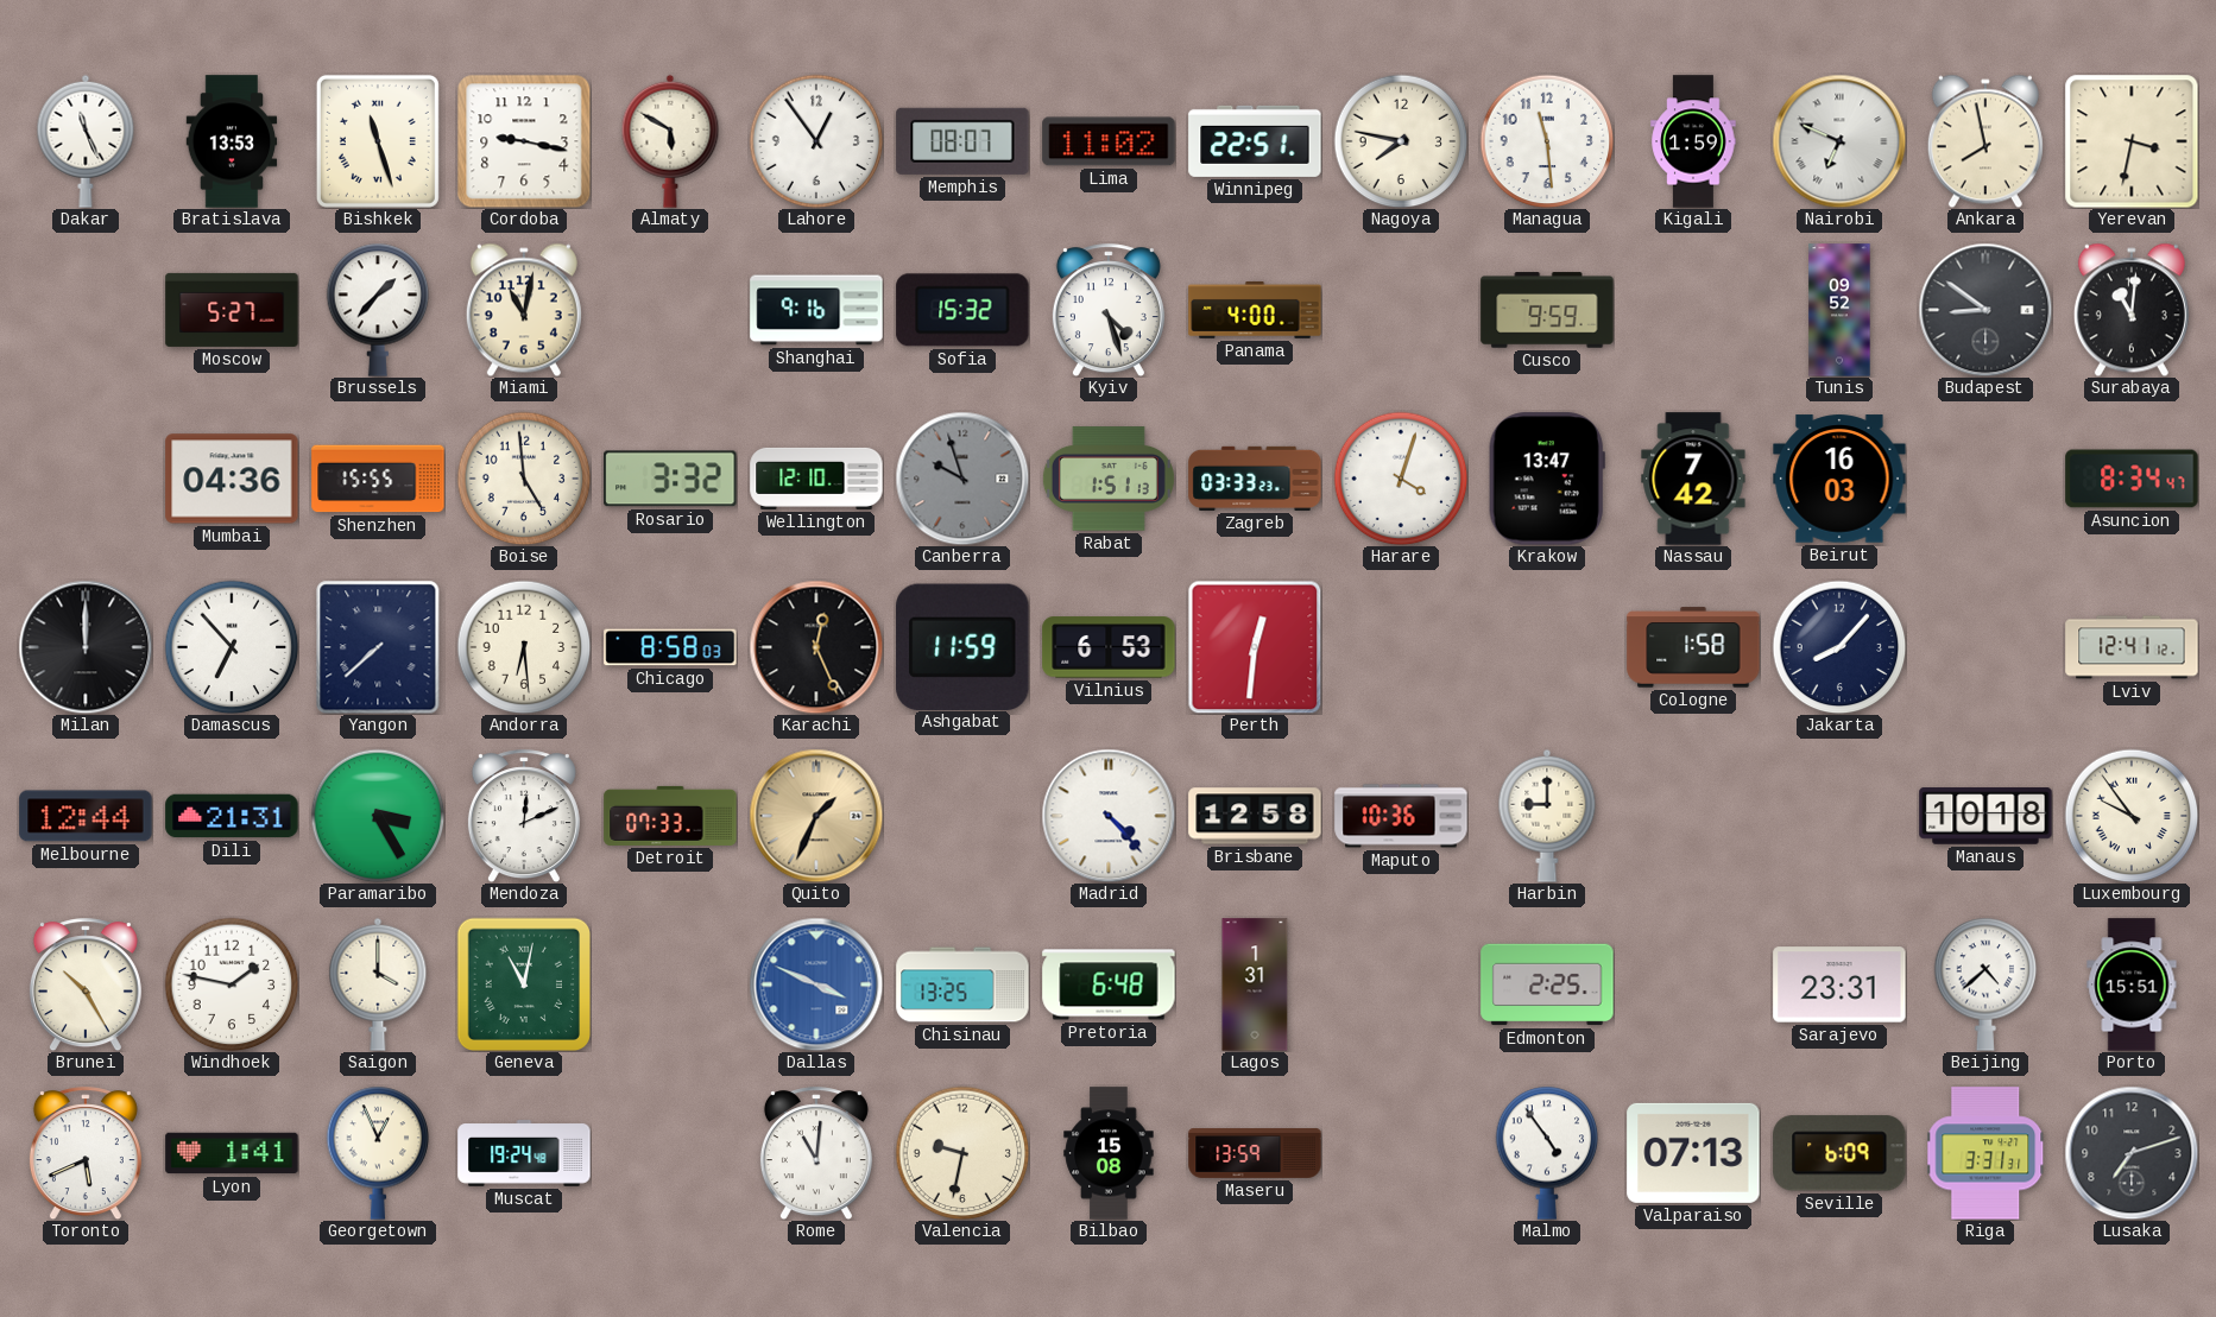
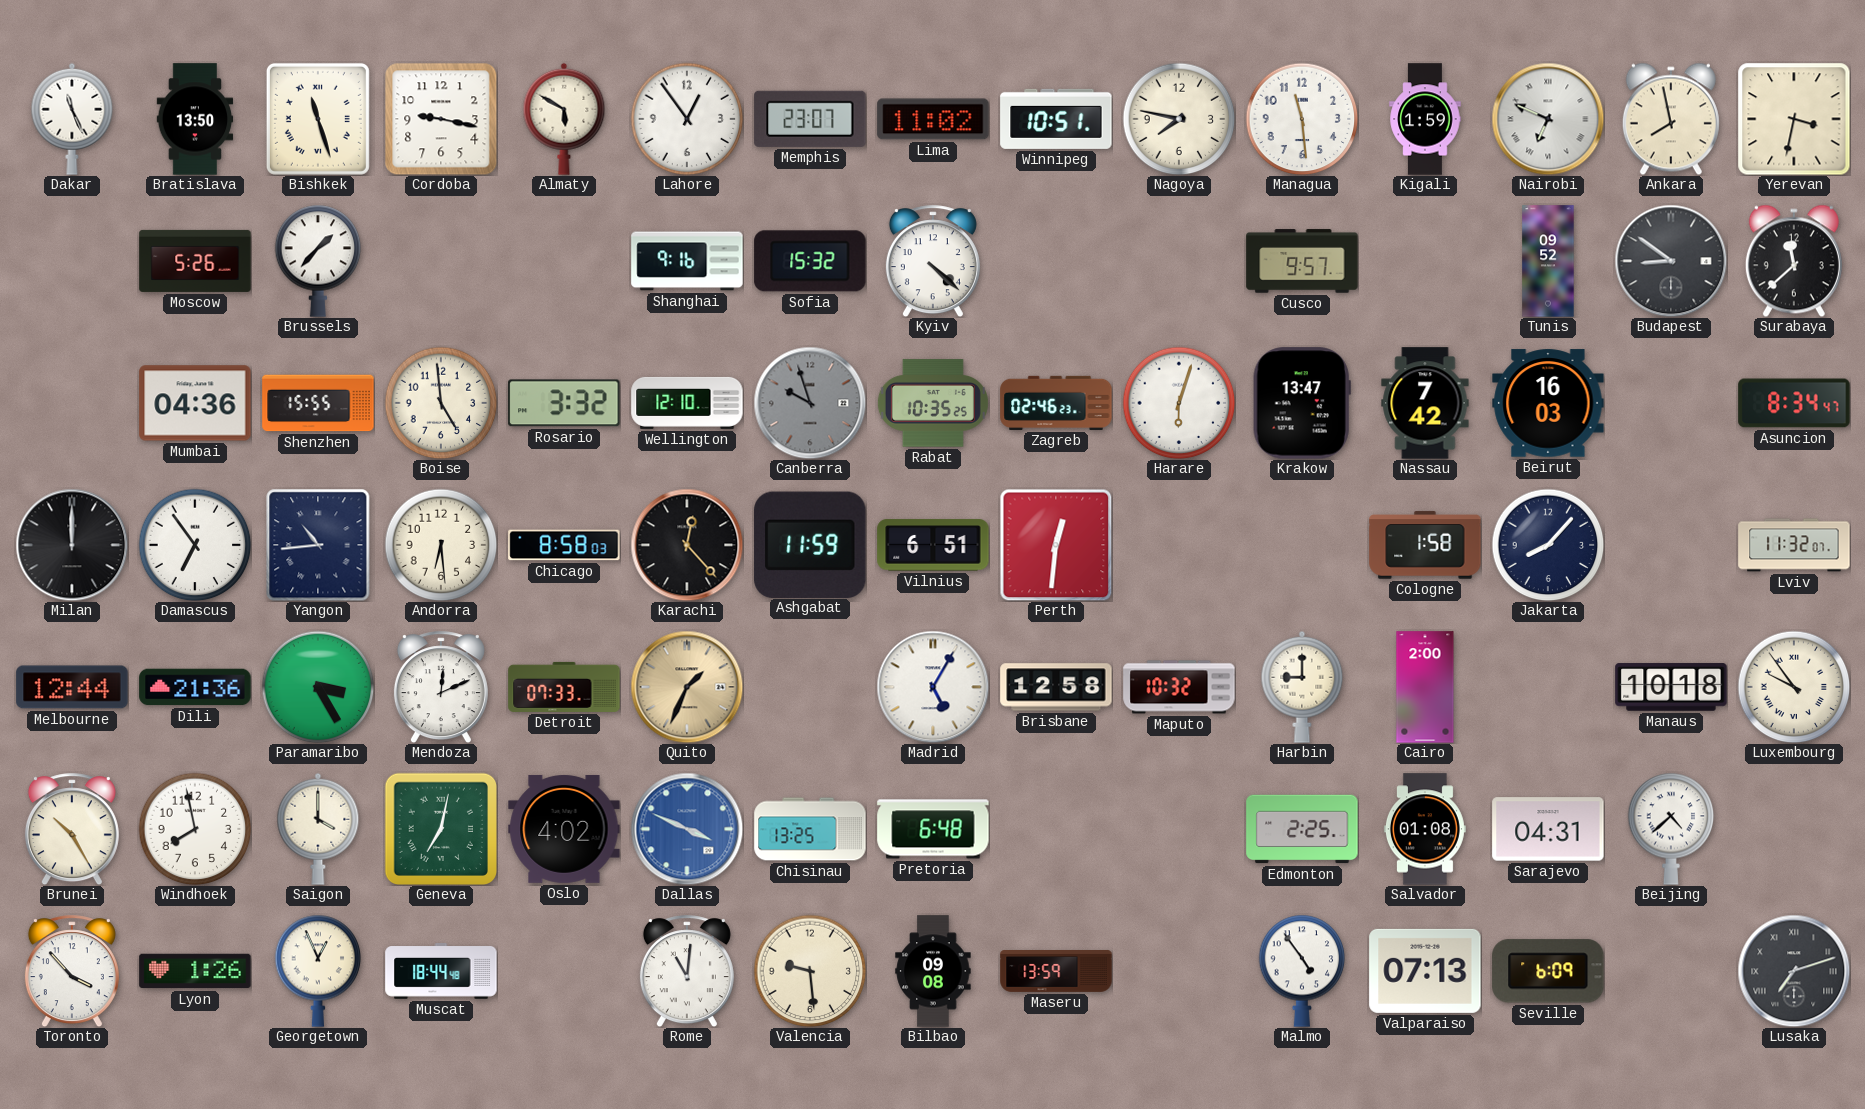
Bratislava: 13:53 -> 13:50
Memphis: 08:07 -> 23:07
Winnipeg: 22:51 -> 10:51
Moscow: 5:27 -> 5:26
Miami: 11:02 -> none
Kyiv: 4:27 -> 4:22
Panama: 4:00 -> none
Cusco: 9:59 -> 9:57
Surabaya: 11:01 -> 11:38
Rabat: 1:51 -> 10:35
Zagreb: 03:33 -> 02:46
Harare: 4:03 -> 6:03
Damascus: 6:53 -> 6:54
Yangon: 7:38 -> 10:44
Karachi: 12:26 -> 12:23
Vilnius: 6:53 -> 6:51
Lviv: 12:41 -> 11:32
Dili: 21:31 -> 21:36
Madrid: 4:23 -> 5:05
Maputo: 10:36 -> 10:32
Cairo: none -> 2:00
Windhoek: 1:47 -> 7:58
Geneva: 11:02 -> 7:02
Oslo: none -> 4:02
Lagos: 1:31 -> none
Salvador: none -> 01:08
Sarajevo: 23:31 -> 04:31
Porto: 15:51 -> none
Toronto: 5:41 -> 3:53
Lyon: 1:41 -> 1:26
Muscat: 19:24 -> 18:44
Valencia: 9:32 -> 9:29
Bilbao: 15:08 -> 09:08
Riga: 3:31 -> none
Lusaka numerals: Arabic -> Roman
